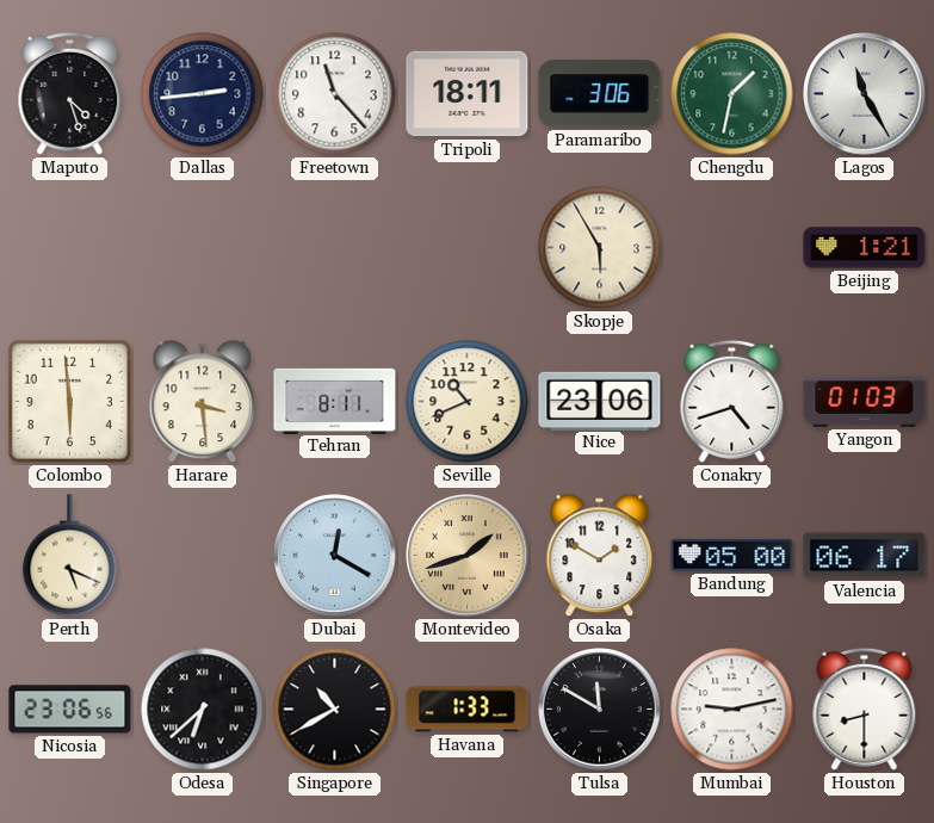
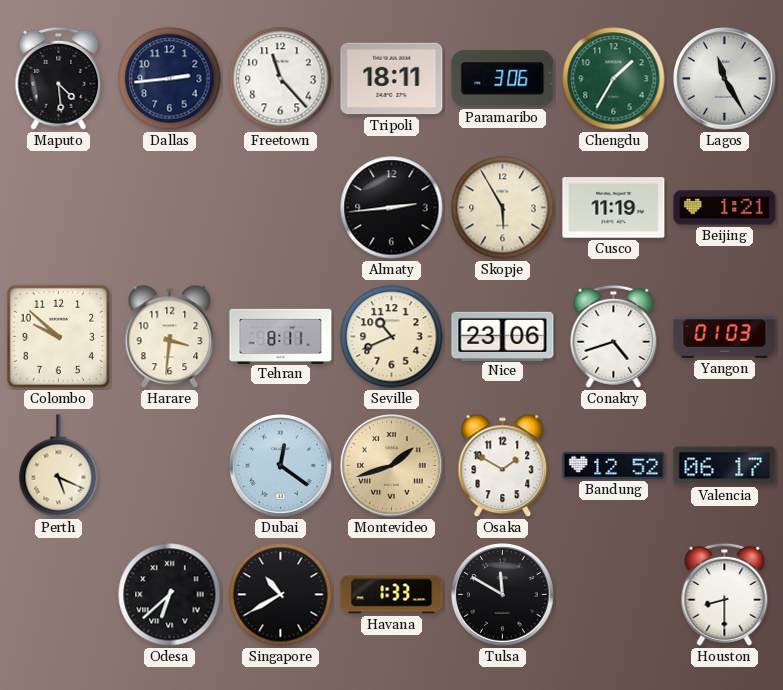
Maputo: 4:27 -> 4:29
Chengdu: 1:32 -> 1:35
Almaty: none -> 2:44
Cusco: none -> 11:19
Colombo: 5:59 -> 9:52
Harare: 3:29 -> 3:31
Dubai: 12:20 -> 12:21
Bandung: 05:00 -> 12:52
Nicosia: 23:06 -> none
Mumbai: 9:13 -> none
